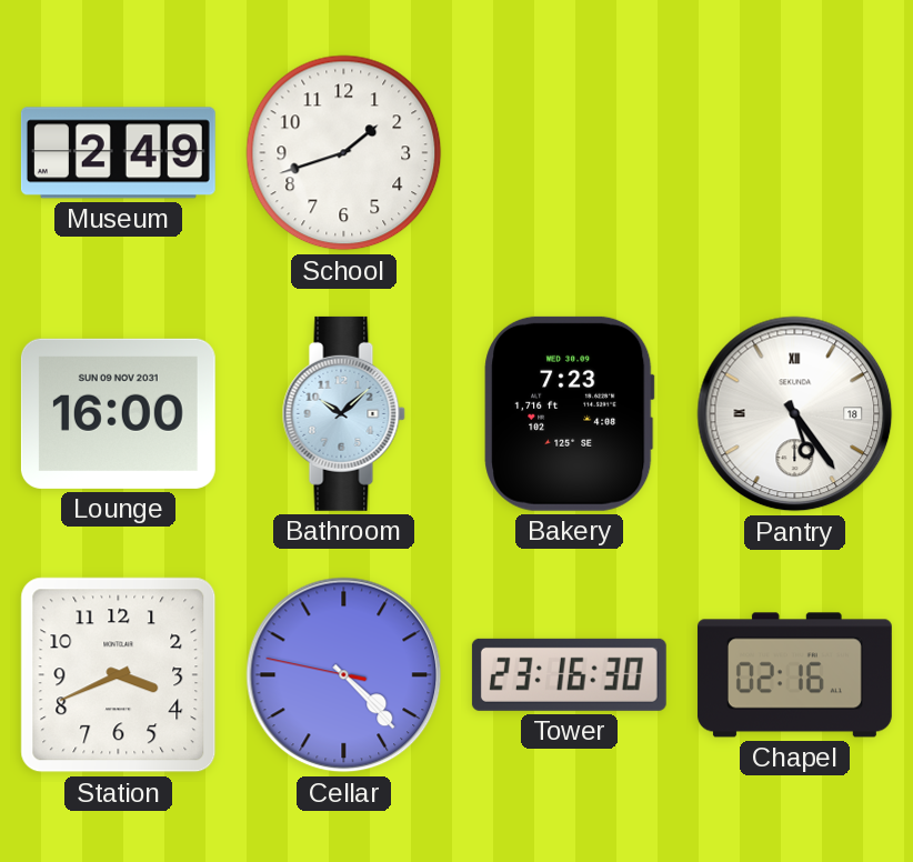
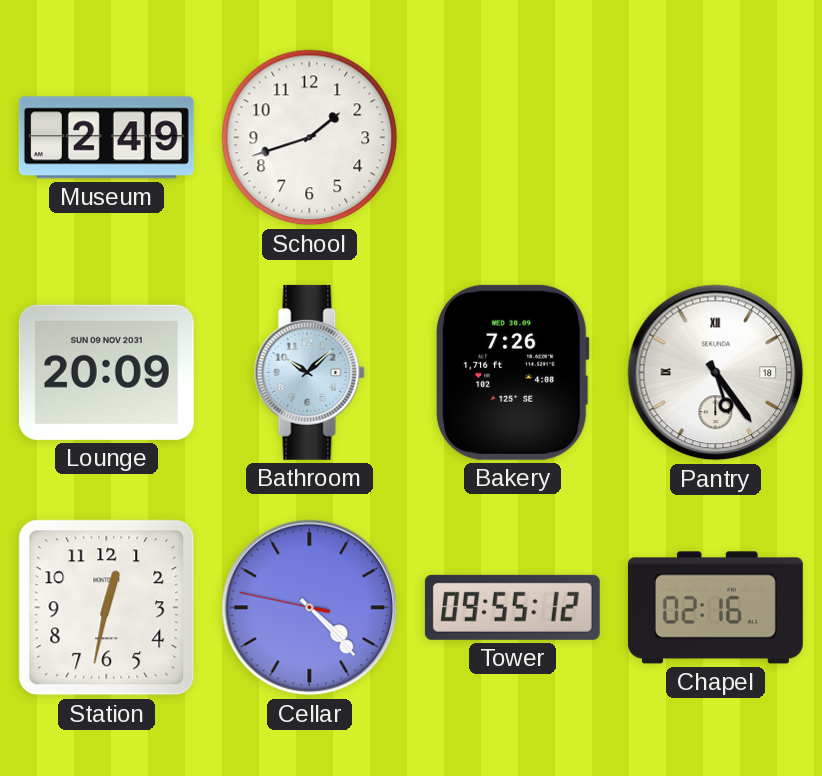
Lounge: 16:00 -> 20:09
Bakery: 7:23 -> 7:26
Station: 3:41 -> 12:32
Tower: 23:16 -> 09:55
